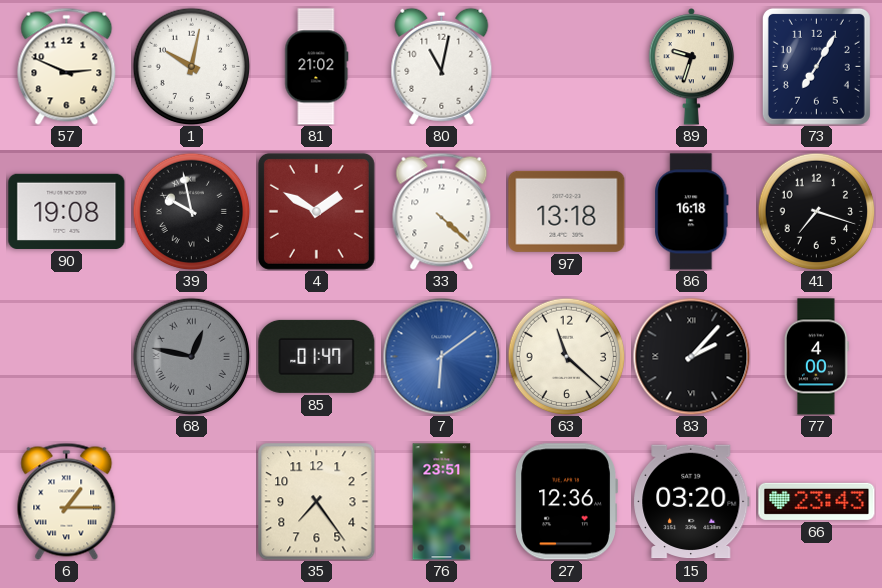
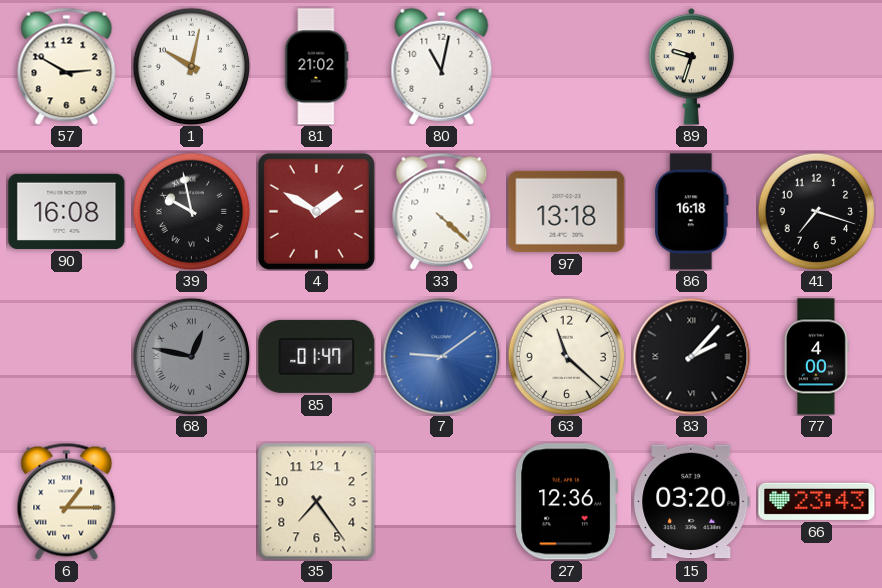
57: 2:49 -> 2:50
73: 7:05 -> none
90: 19:08 -> 16:08
7: 6:09 -> 9:09
76: 23:51 -> none
